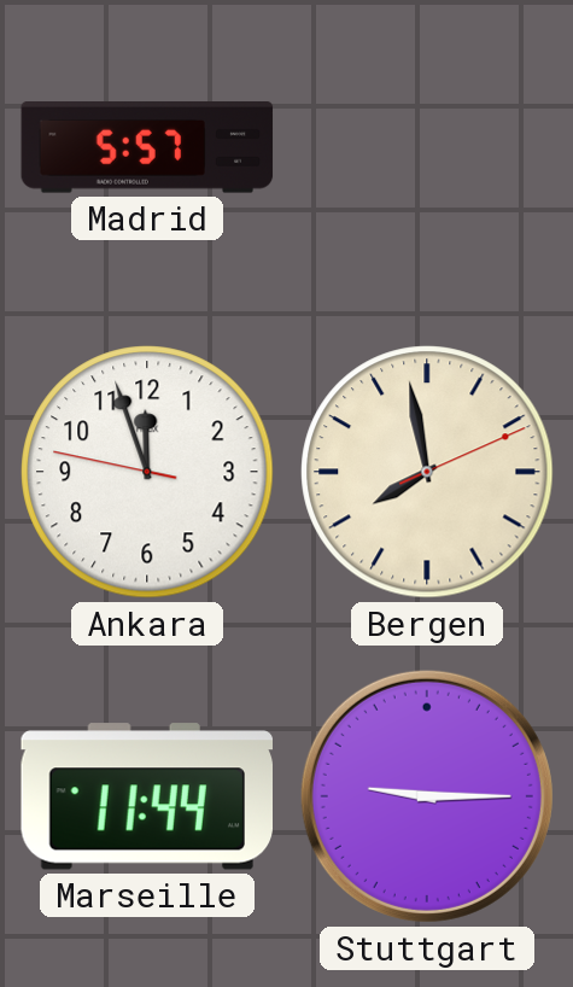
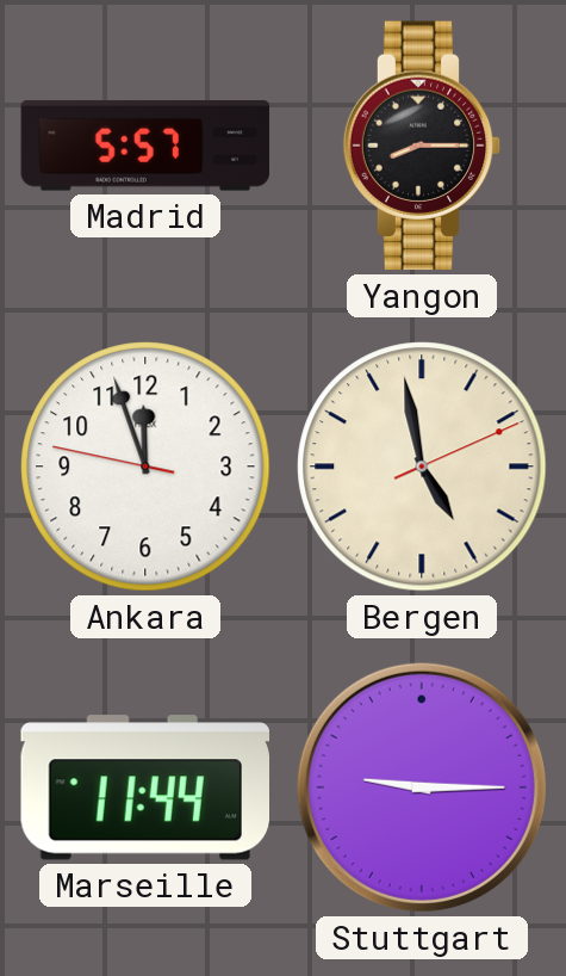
Yangon: none -> 8:15
Bergen: 7:58 -> 4:58
